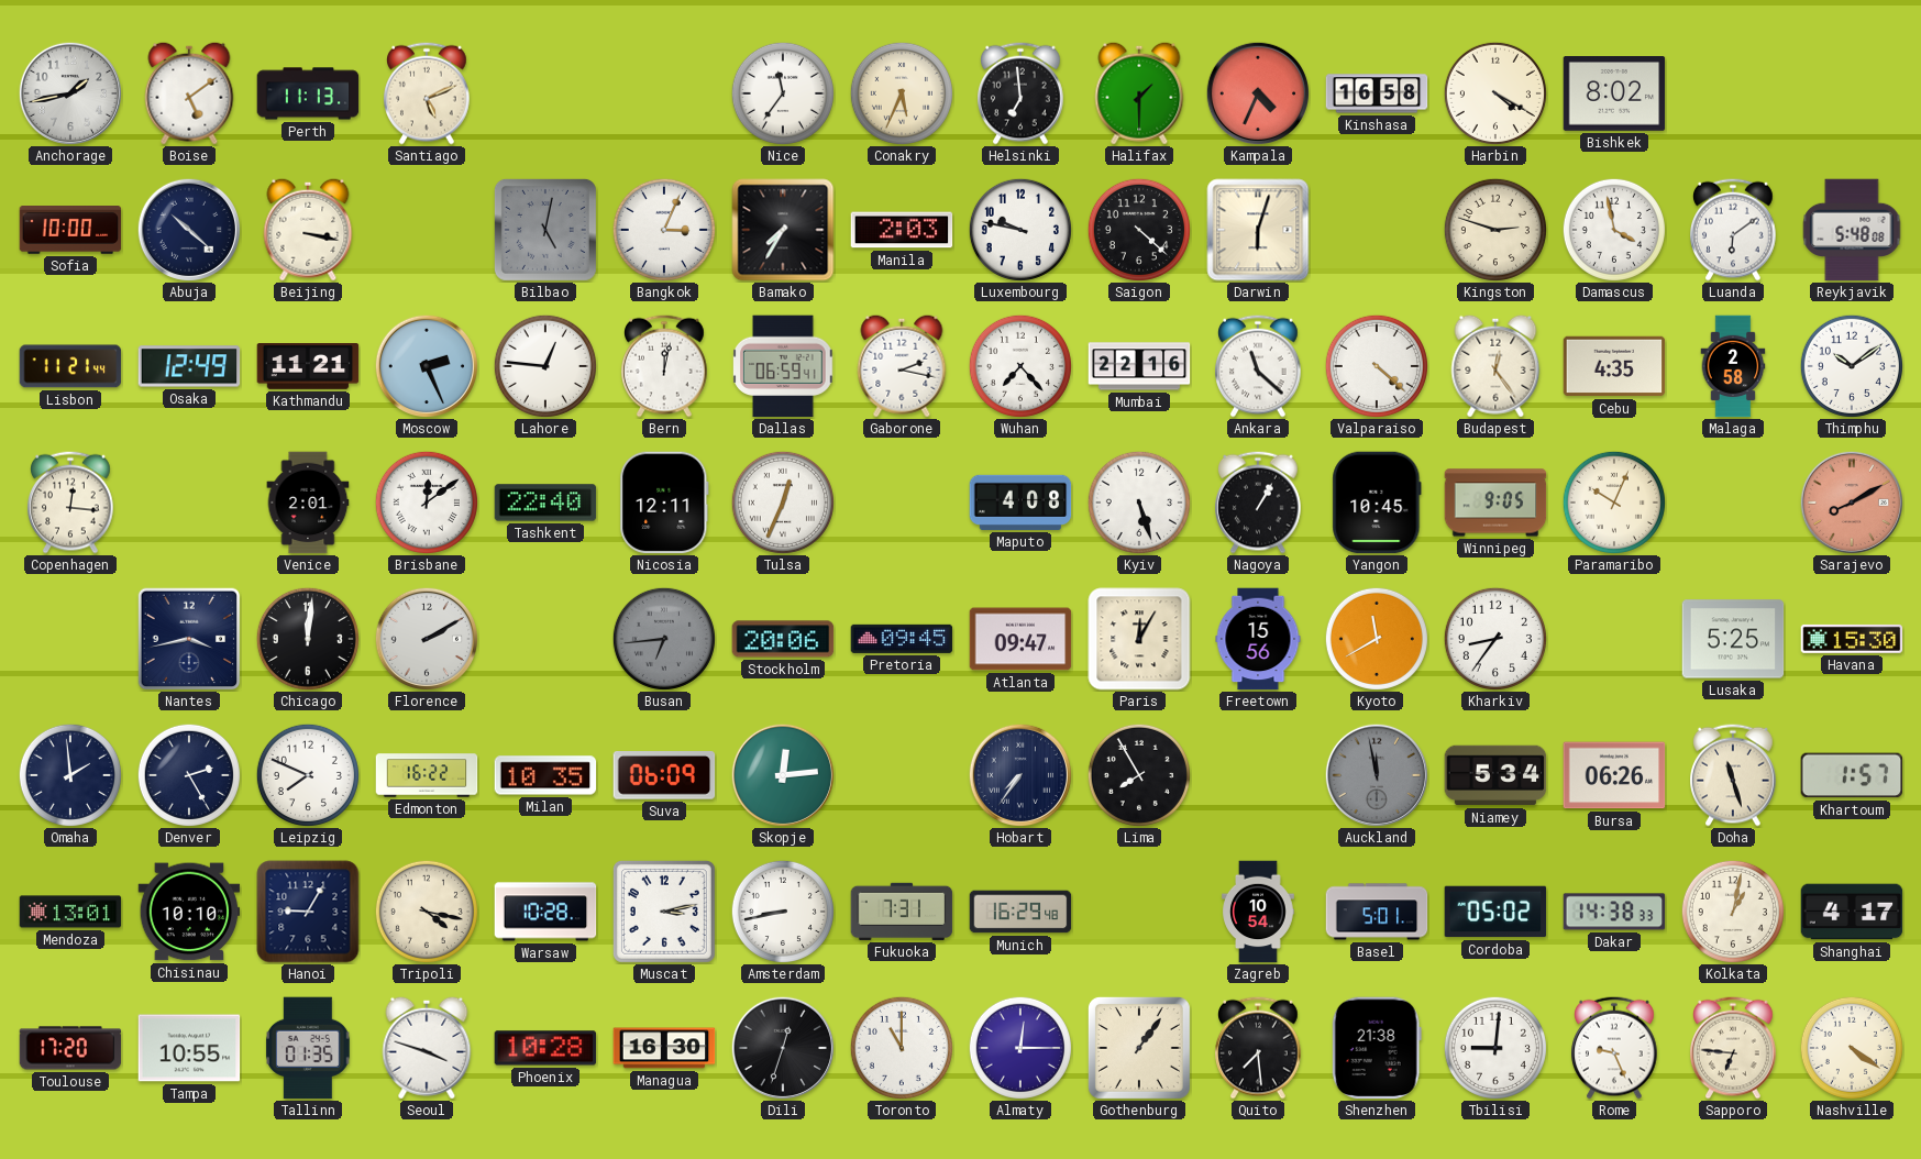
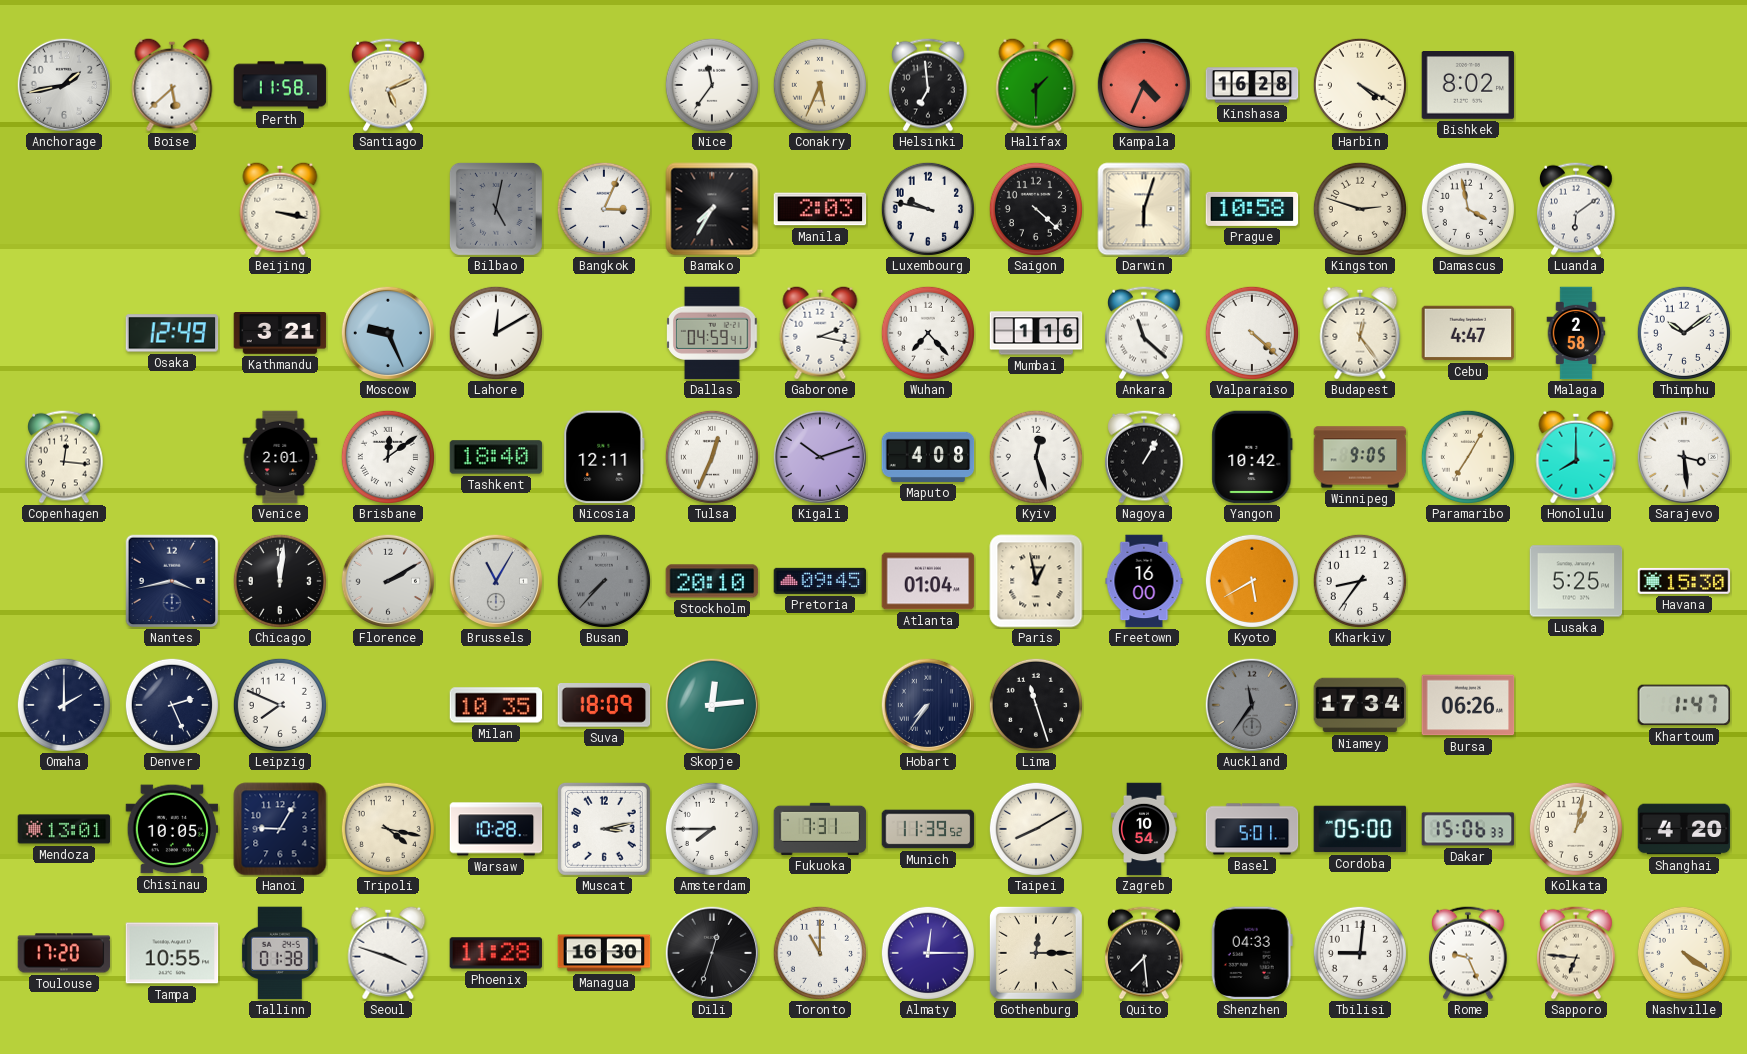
Boise: 5:09 -> 5:38
Perth: 11:13 -> 11:58
Kinshasa: 16:58 -> 16:28
Sofia: 10:00 -> none
Abuja: 10:22 -> none
Prague: none -> 10:58
Reykjavik: 5:48 -> none
Lisbon: 11:21 -> none
Kathmandu: 11:21 -> 3:21
Moscow: 2:26 -> 9:26
Lahore: 12:46 -> 12:10
Bern: 12:02 -> none
Dallas: 06:59 -> 04:59
Mumbai: 22:16 -> 1:16
Cebu: 4:35 -> 4:47
Tashkent: 22:40 -> 18:40
Kigali: none -> 10:12
Kyiv: 5:27 -> 12:27
Yangon: 10:45 -> 10:42
Paramaribo: 10:04 -> 7:05
Honolulu: none -> 8:00
Sarajevo: 8:10 -> 3:29
Sarajevo dial: salmon -> white
Brussels: none -> 11:05
Busan: 6:44 -> 7:37
Stockholm: 20:06 -> 20:10
Atlanta: 09:47 -> 01:04
Paris: 12:05 -> 12:58
Freetown: 15:56 -> 16:00
Kyoto: 11:40 -> 5:40
Omaha: 1:59 -> 2:00
Denver: 2:25 -> 2:26
Edmonton: 16:22 -> none
Suva: 06:09 -> 18:09
Lima: 7:55 -> 11:27
Auckland: 11:58 -> 11:36
Niamey: 5:34 -> 17:34
Doha: 11:27 -> none
Khartoum: 1:57 -> 1:47
Chisinau: 10:10 -> 10:05
Amsterdam: 8:43 -> 7:45
Munich: 16:29 -> 11:39
Taipei: none -> 8:10
Cordoba: 05:02 -> 05:00
Dakar: 14:38 -> 15:06
Shanghai: 4:17 -> 4:20
Tallinn: 01:35 -> 01:38
Phoenix: 10:28 -> 11:28
Gothenburg: 1:06 -> 12:15
Shenzhen: 21:38 -> 04:33
